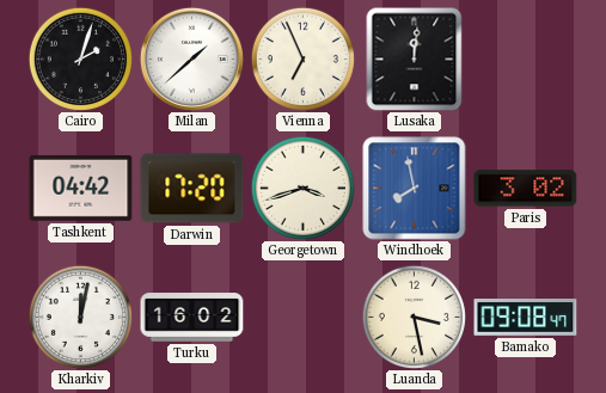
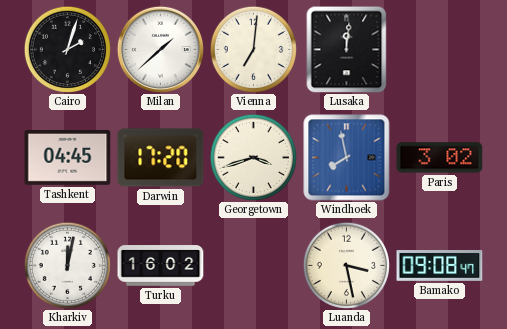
Vienna: 6:56 -> 7:01
Tashkent: 04:42 -> 04:45
